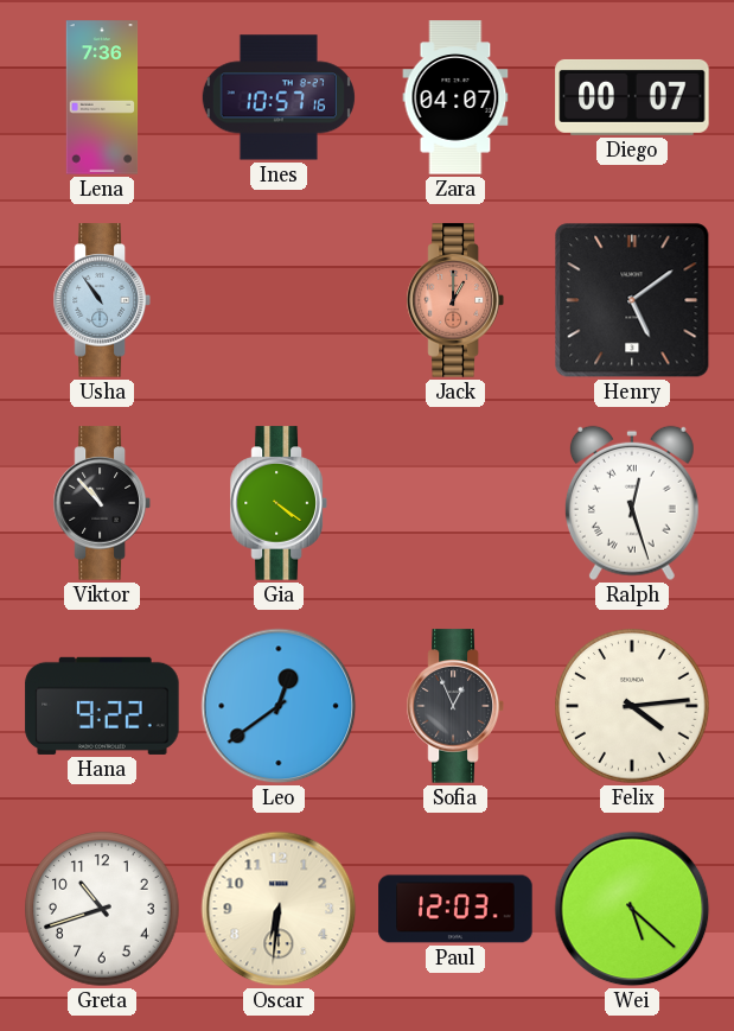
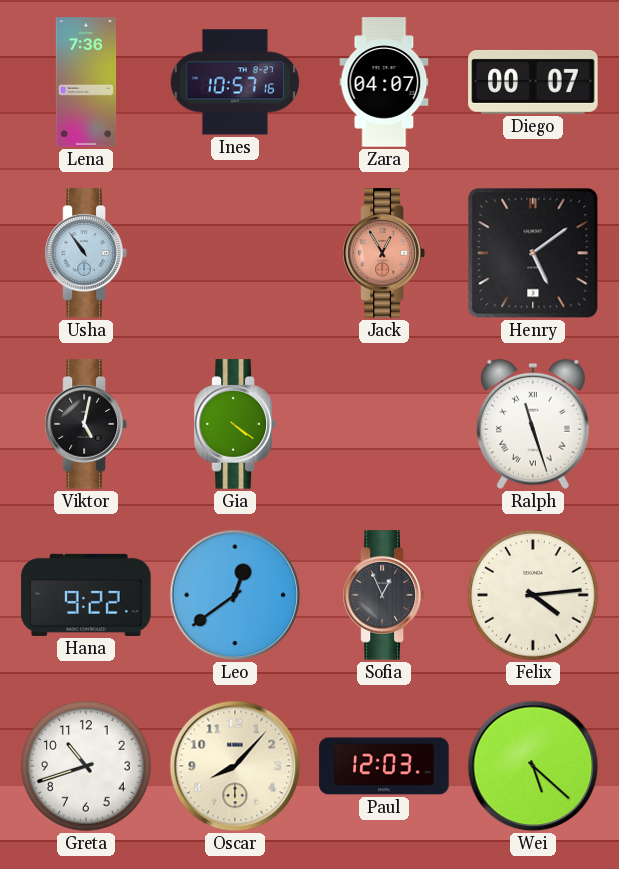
Jack: 1:00 -> 12:55
Viktor: 10:53 -> 5:02
Ralph: 12:27 -> 11:27
Oscar: 6:31 -> 8:07
